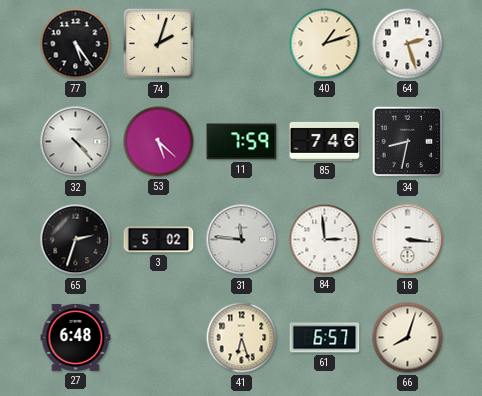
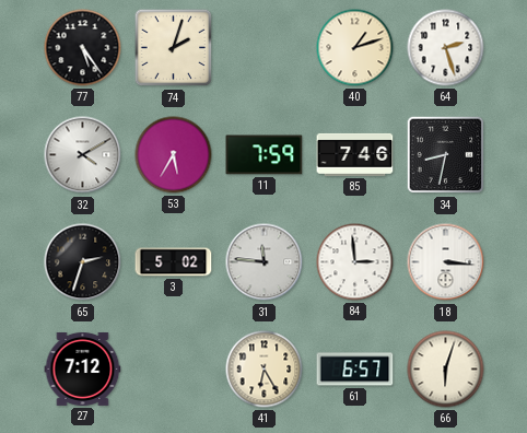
32: 4:23 -> 4:10
53: 5:22 -> 5:35
27: 6:48 -> 7:12
41: 6:27 -> 6:25
66: 8:03 -> 6:03
